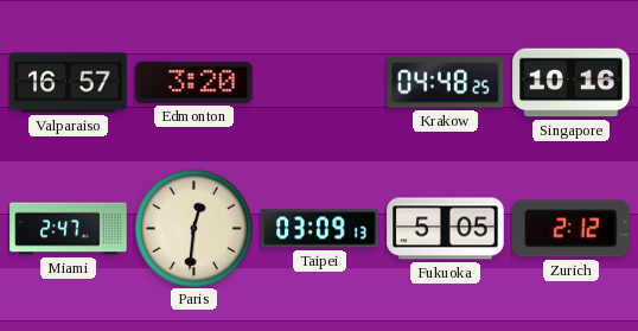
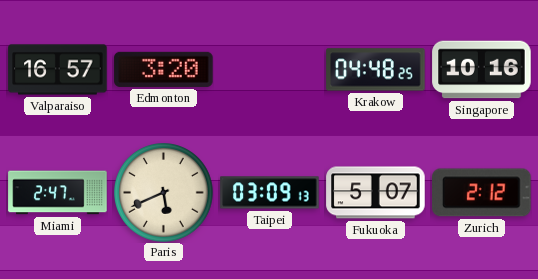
Paris: 12:31 -> 5:41
Fukuoka: 5:05 -> 5:07
